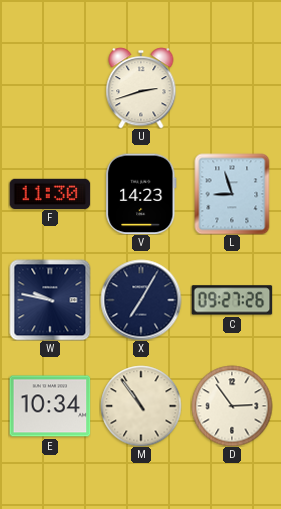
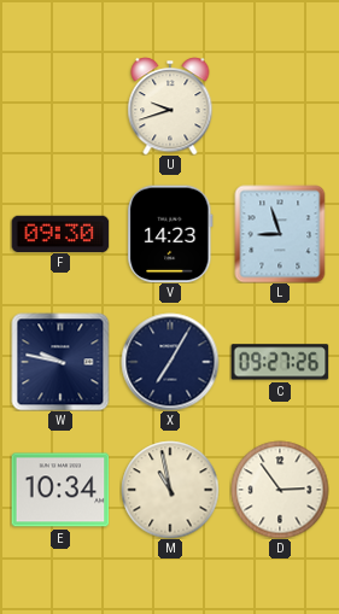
U: 2:42 -> 9:42
F: 11:30 -> 09:30
M: 10:54 -> 10:58
